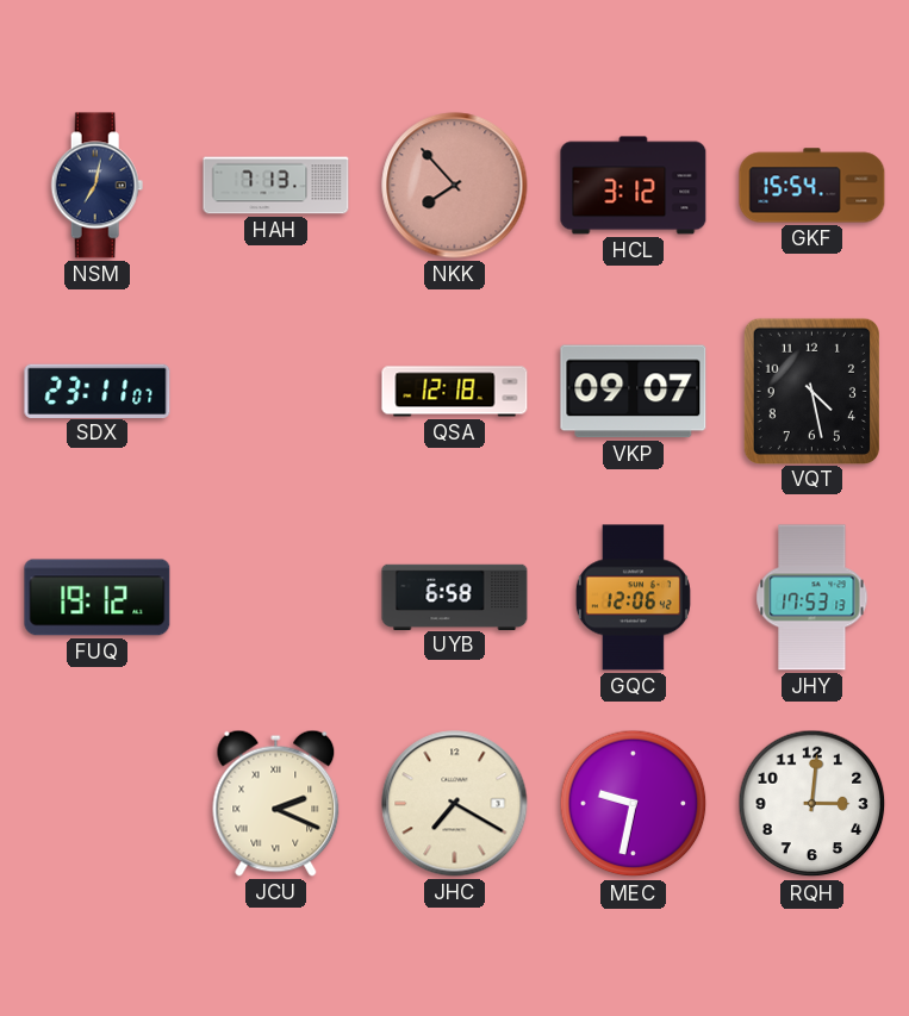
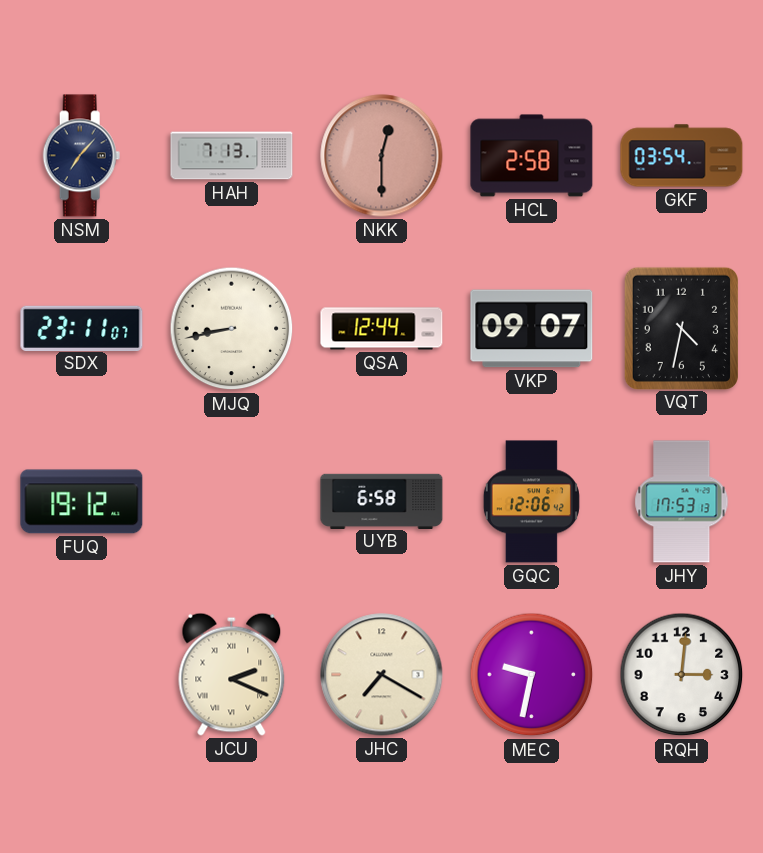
NSM: 7:02 -> 7:07
NKK: 7:53 -> 12:30
HCL: 3:12 -> 2:58
GKF: 15:54 -> 03:54
MJQ: none -> 8:43
QSA: 12:18 -> 12:44
VQT: 4:28 -> 4:32
